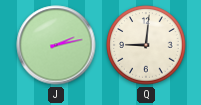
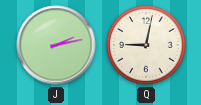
Q: 9:01 -> 9:02
